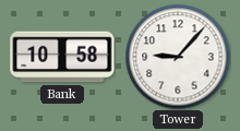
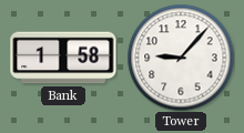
Bank: 10:58 -> 1:58
